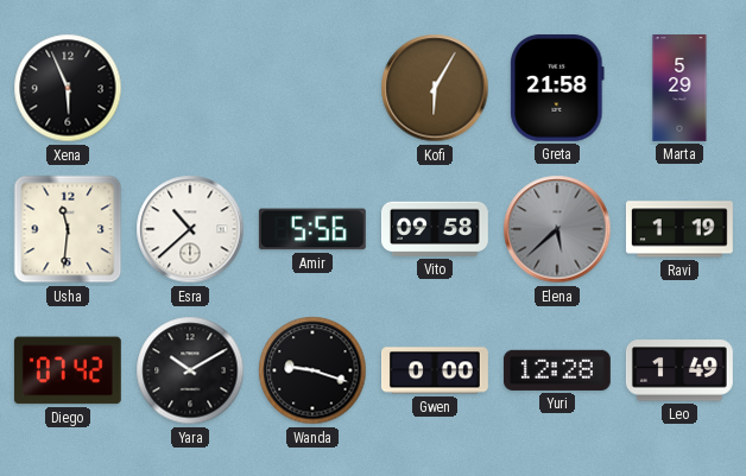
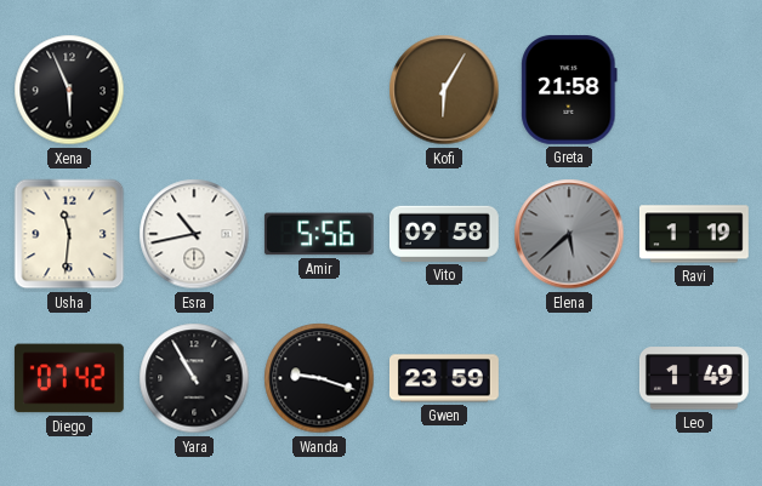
Marta: 5:29 -> none
Esra: 10:38 -> 10:43
Yara: 10:10 -> 10:55
Gwen: 0:00 -> 23:59
Yuri: 12:28 -> none
